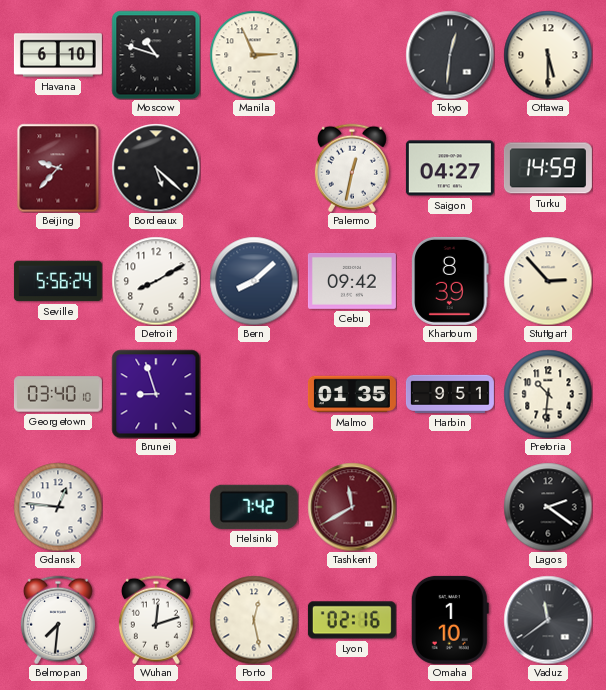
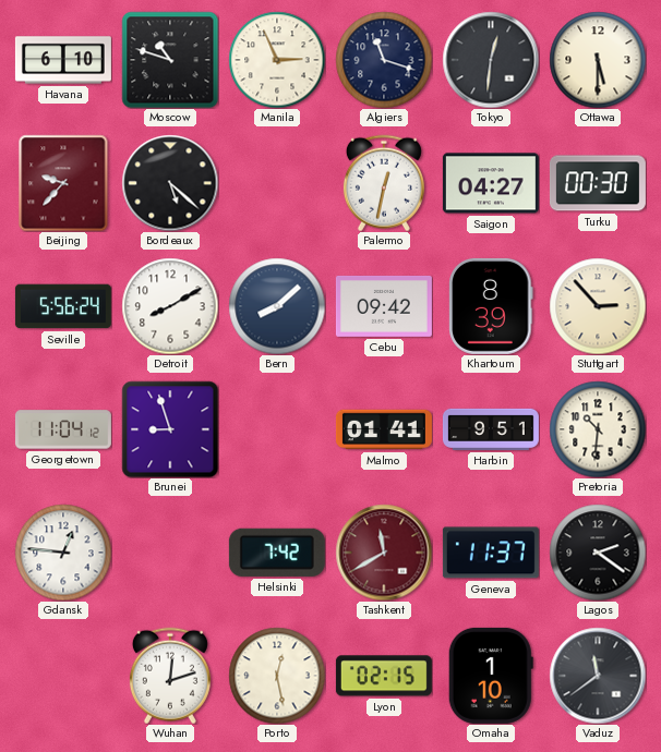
Algiers: none -> 11:18
Turku: 14:59 -> 00:30
Georgetown: 03:40 -> 11:04
Malmo: 01:35 -> 01:41
Geneva: none -> 11:37
Belmopan: 7:31 -> none
Lyon: 02:16 -> 02:15
